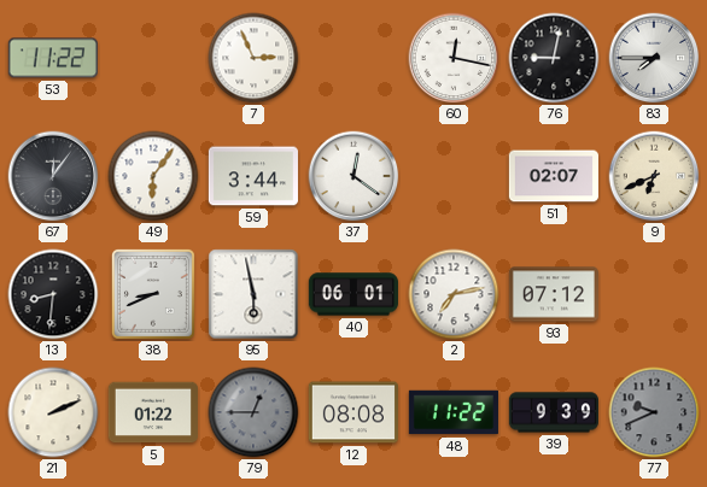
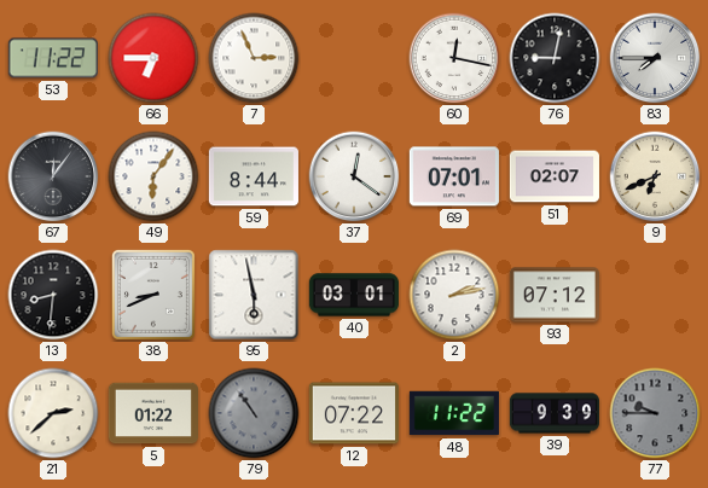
66: none -> 6:45
59: 3:44 -> 8:44
69: none -> 07:01
40: 06:01 -> 03:01
2: 7:13 -> 2:13
21: 2:11 -> 2:38
79: 12:45 -> 10:54
12: 08:08 -> 07:22
77: 9:41 -> 9:45
